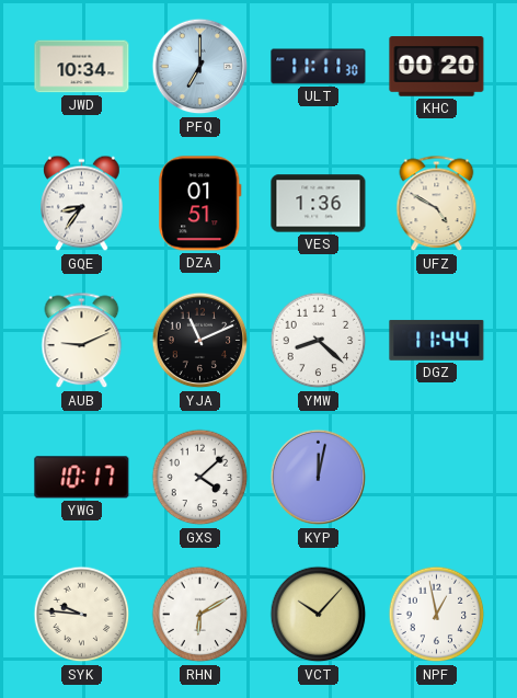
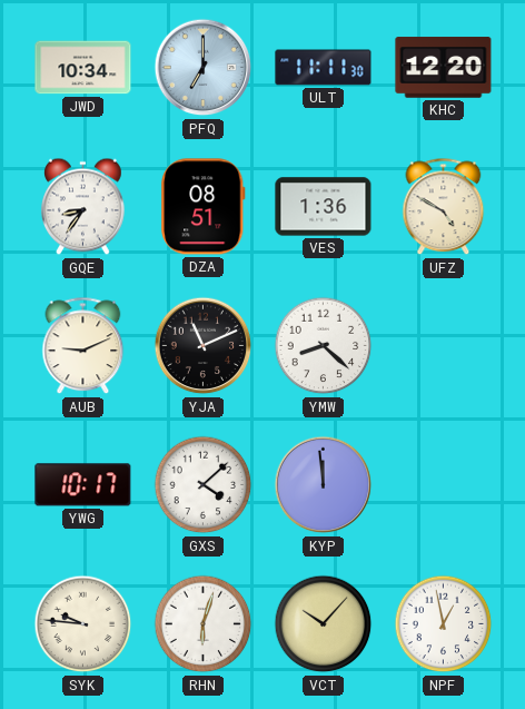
KHC: 00:20 -> 12:20
DZA: 01:51 -> 08:51
DGZ: 11:44 -> none
KYP: 12:02 -> 11:59
RHN: 6:10 -> 6:03
